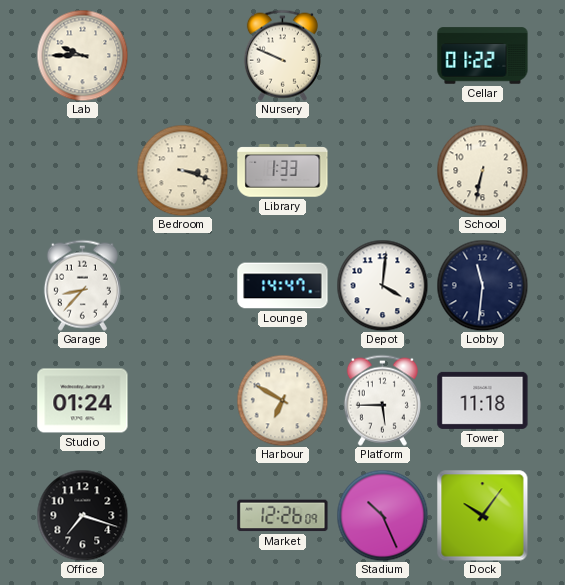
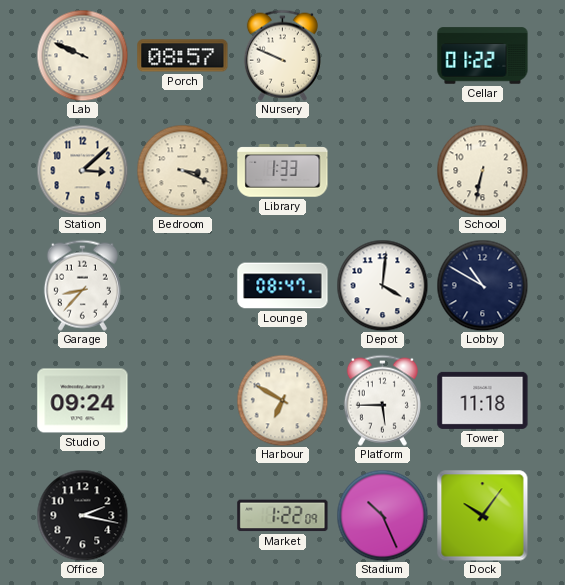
Lab: 9:45 -> 9:49
Porch: none -> 08:57
Station: none -> 3:08
Bedroom: 3:18 -> 3:19
Lounge: 14:47 -> 08:47
Lobby: 11:31 -> 10:50
Studio: 01:24 -> 09:24
Office: 7:18 -> 2:17
Market: 12:26 -> 1:22
